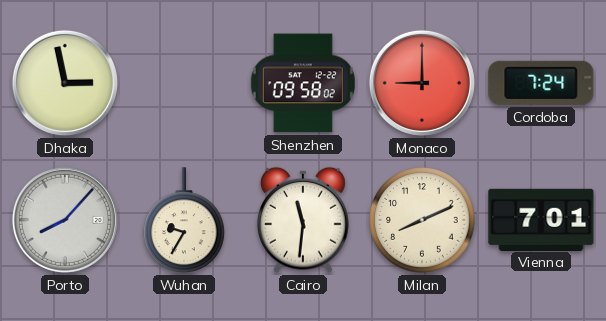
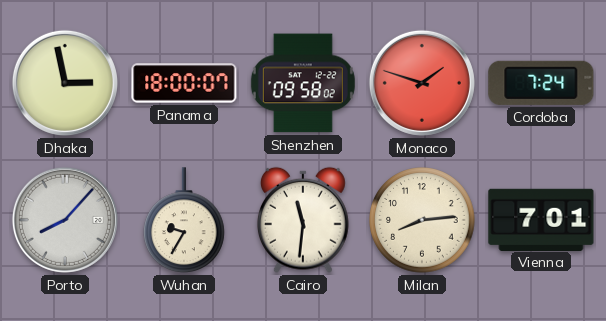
Panama: none -> 18:00
Monaco: 9:00 -> 1:48
Milan: 8:11 -> 8:14
